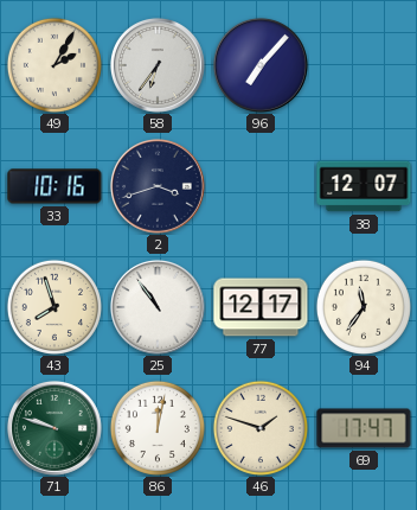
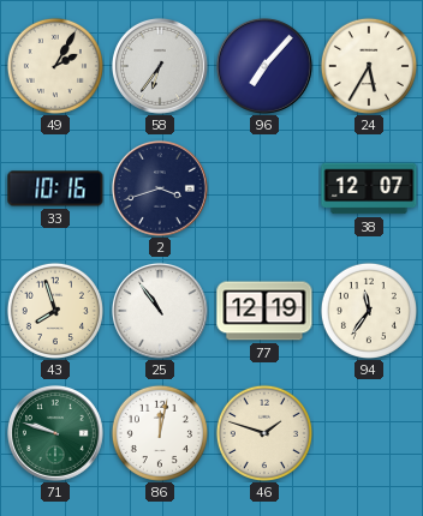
24: none -> 5:35
77: 12:17 -> 12:19
69: 17:47 -> none
